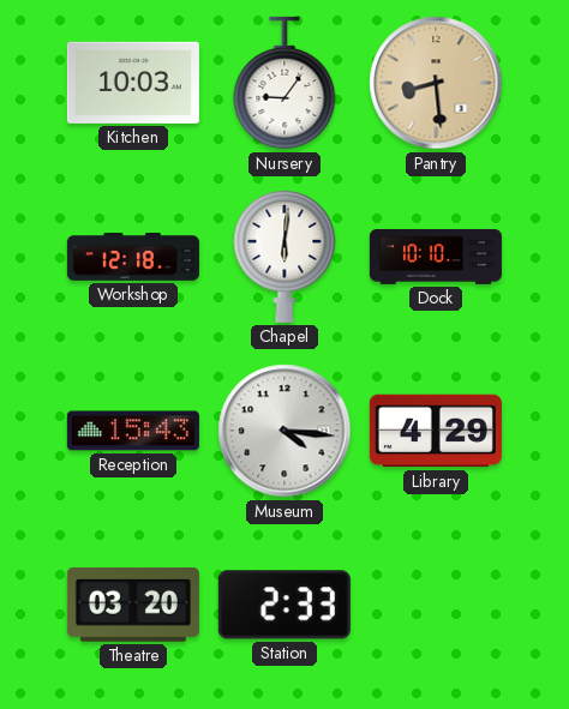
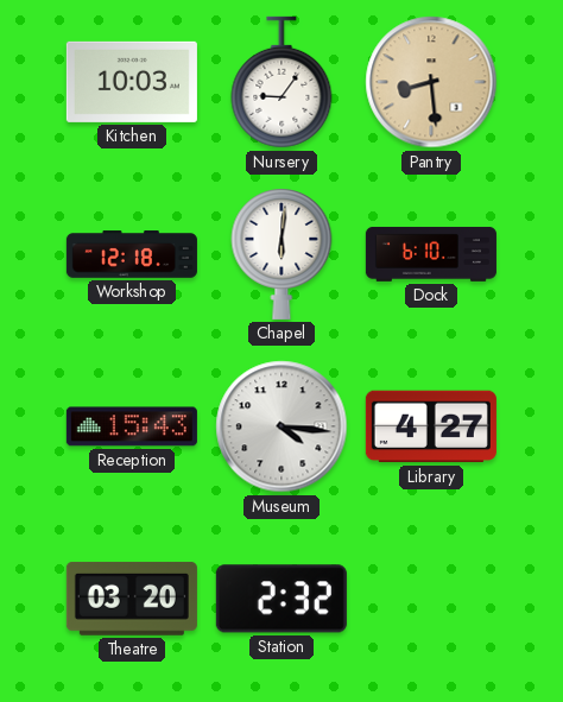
Dock: 10:10 -> 6:10
Library: 4:29 -> 4:27
Station: 2:33 -> 2:32
